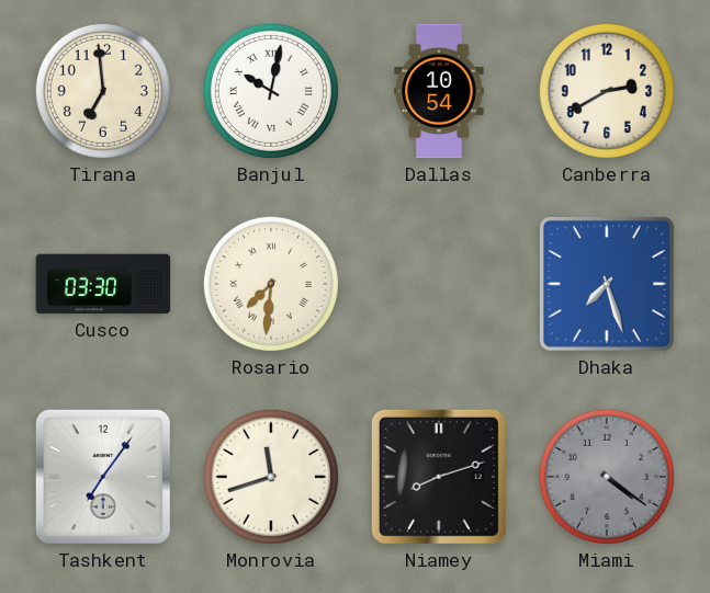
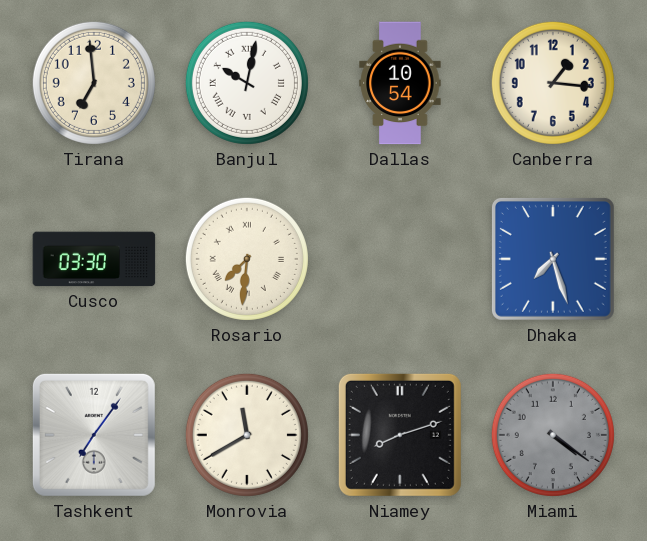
Canberra: 2:40 -> 1:16
Monrovia: 11:42 -> 11:40
